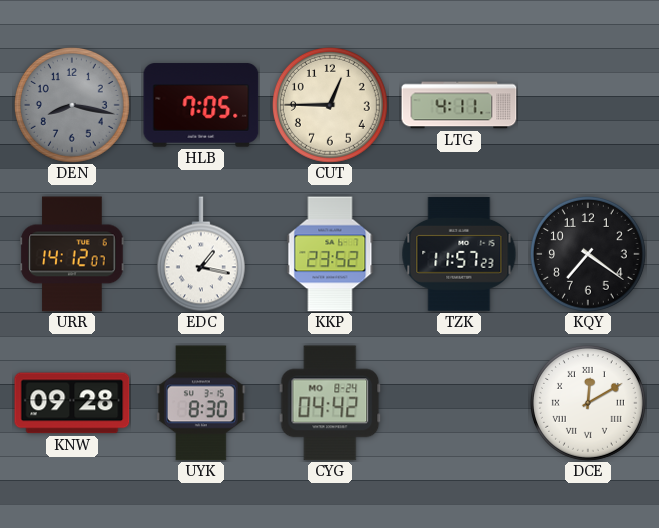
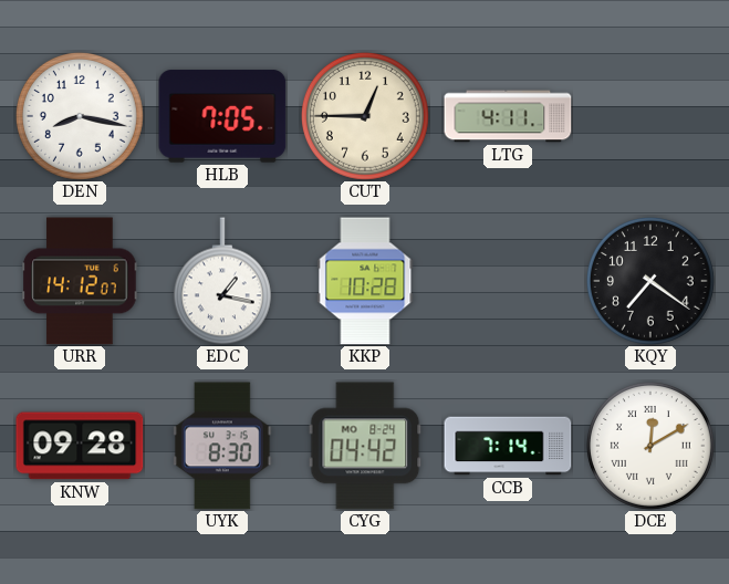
DEN dial: grey -> white
KKP: 23:52 -> 10:28
TZK: 11:57 -> none
CCB: none -> 7:14
